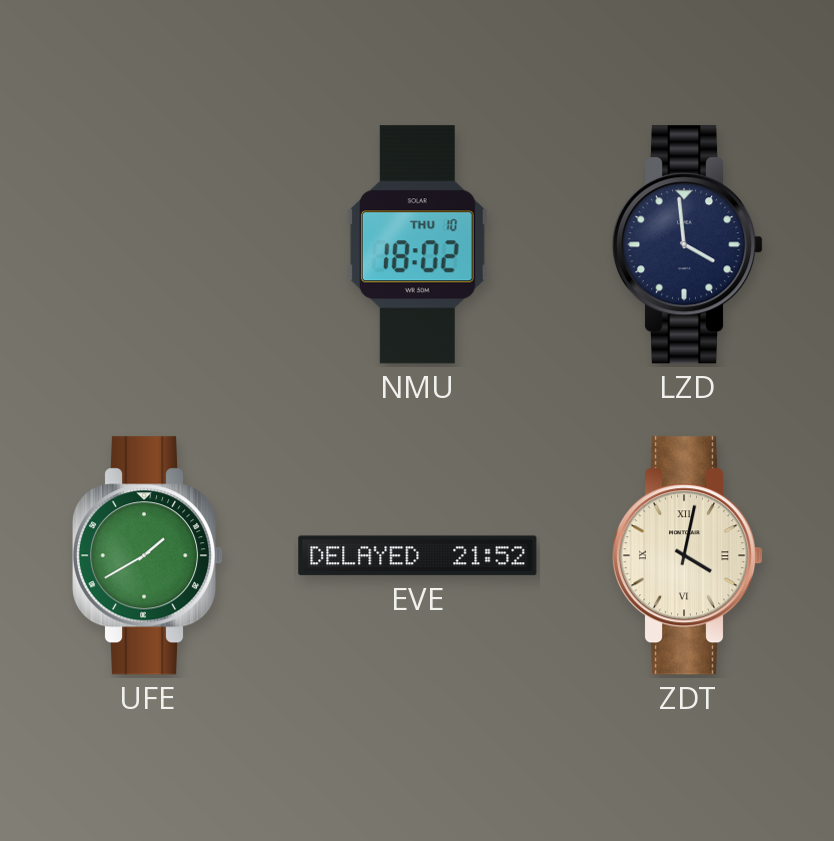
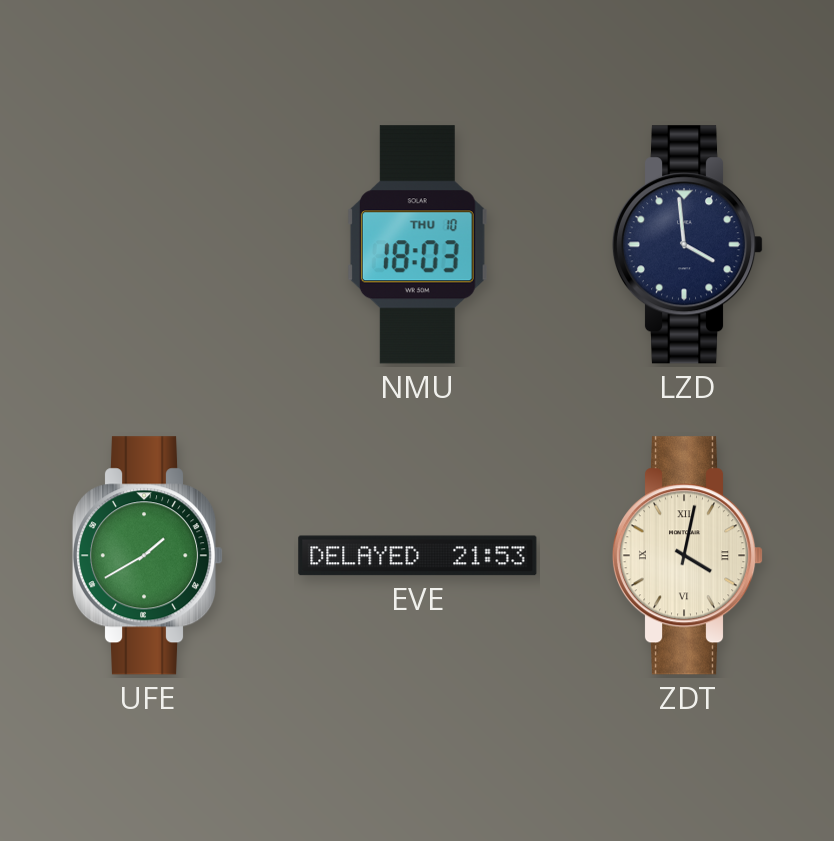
NMU: 18:02 -> 18:03
EVE: 21:52 -> 21:53
